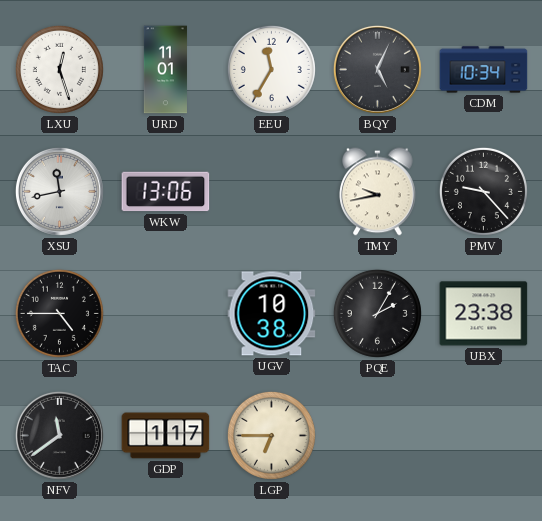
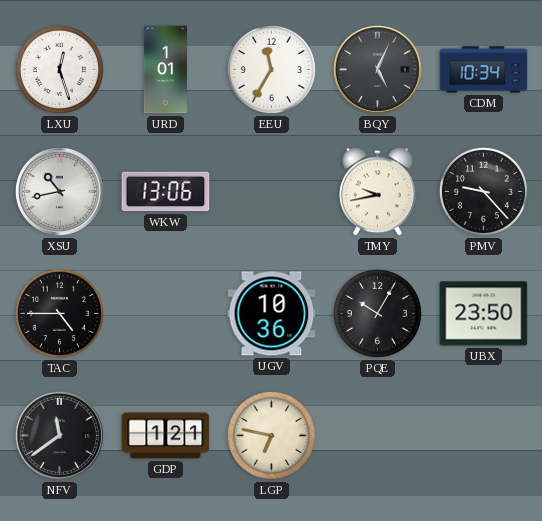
URD: 11:01 -> 1:01
XSU: 11:43 -> 10:43
UGV: 10:38 -> 10:36
PQE: 2:05 -> 10:05
UBX: 23:38 -> 23:50
GDP: 1:17 -> 1:21
LGP: 6:45 -> 6:47
